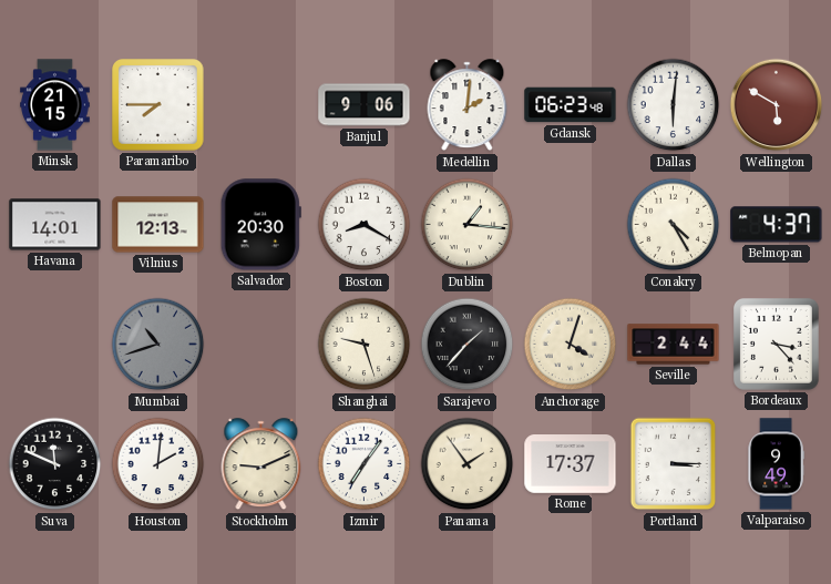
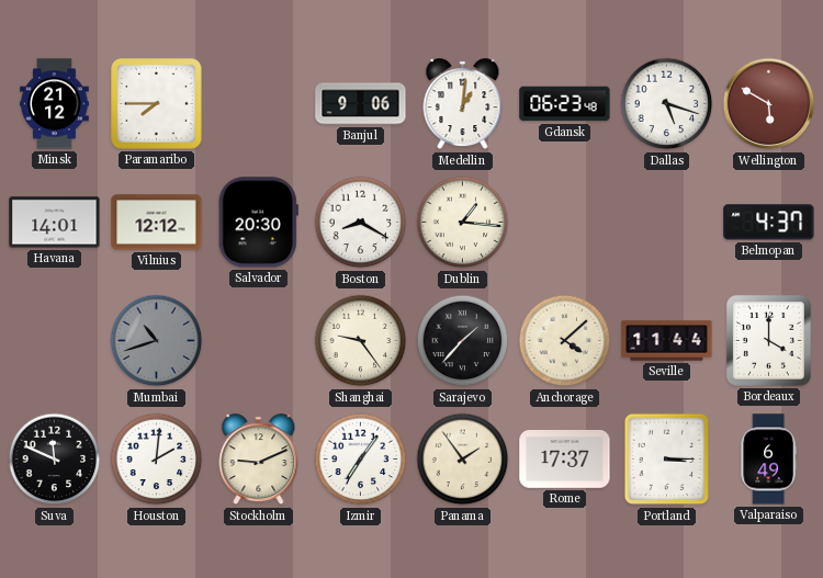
Minsk: 21:15 -> 21:12
Medellin: 2:01 -> 1:01
Dallas: 6:01 -> 5:18
Vilnius: 12:13 -> 12:12
Conakry: 4:25 -> none
Shanghai: 9:27 -> 9:24
Anchorage: 4:03 -> 4:08
Seville: 2:44 -> 11:44
Bordeaux: 3:23 -> 4:00
Valparaiso: 9:49 -> 6:49
